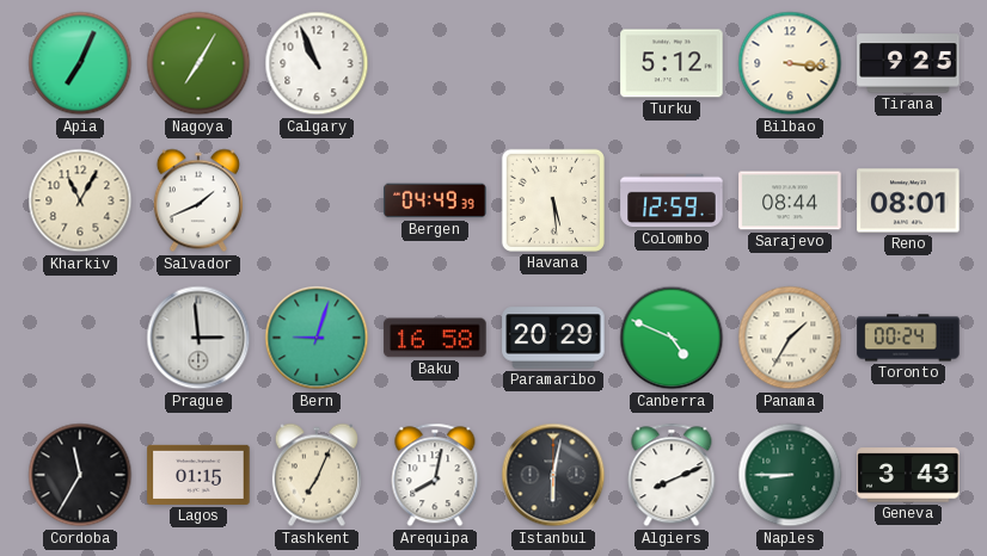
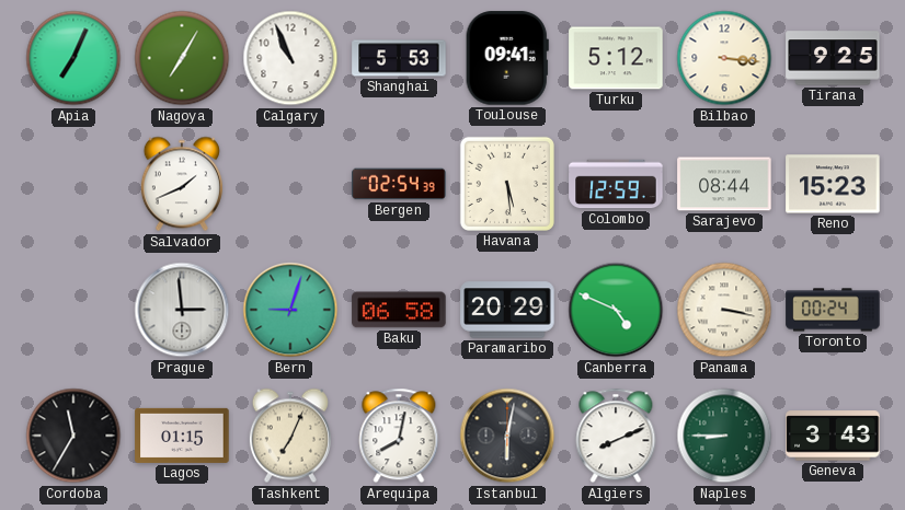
Shanghai: none -> 5:53
Toulouse: none -> 09:41
Kharkiv: 11:05 -> none
Bergen: 04:49 -> 02:54
Reno: 08:01 -> 15:23
Baku: 16:58 -> 06:58
Panama: 1:35 -> 3:17
